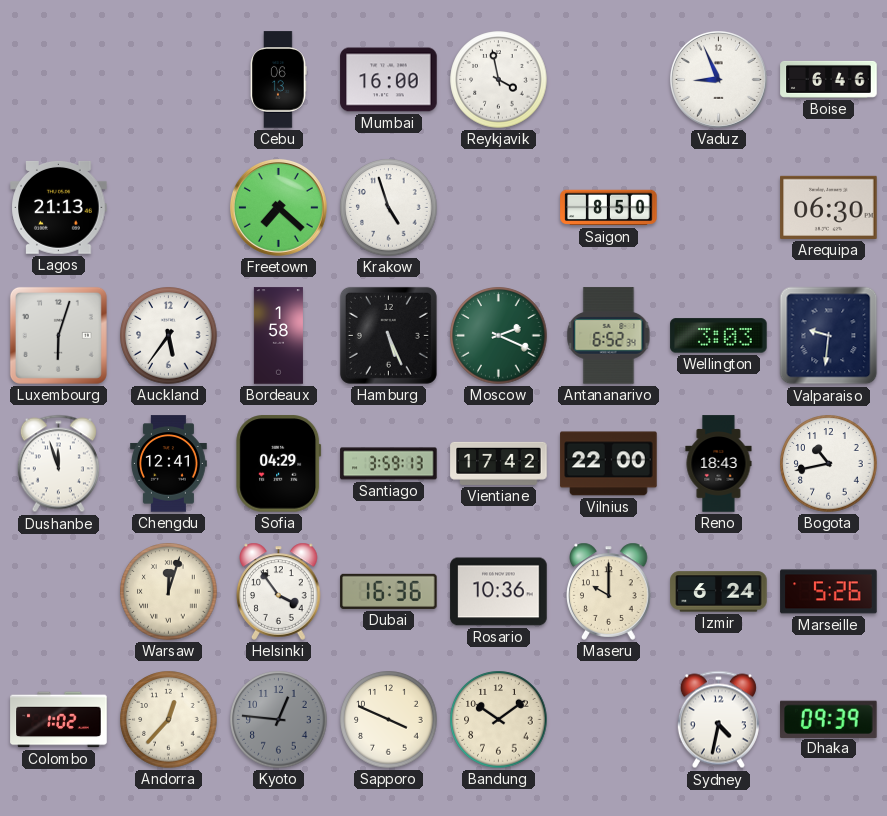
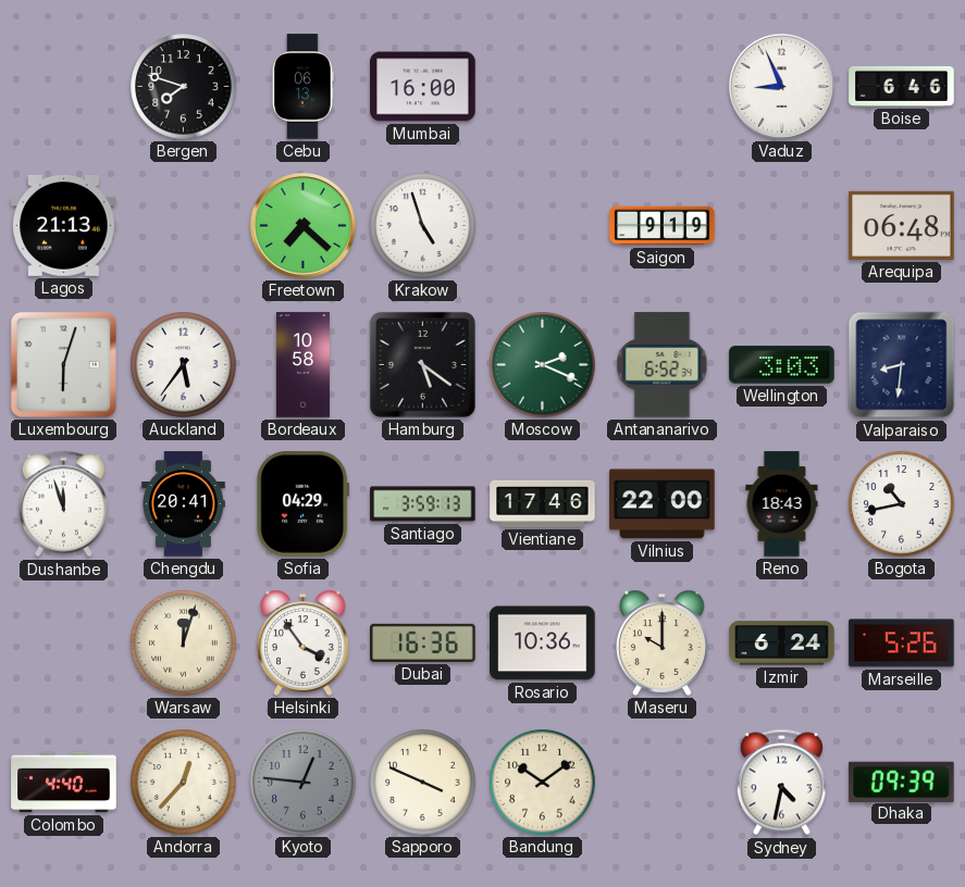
Bergen: none -> 7:48
Reykjavik: 3:58 -> none
Saigon: 8:50 -> 9:19
Arequipa: 06:30 -> 06:48
Bordeaux: 1:58 -> 10:58
Hamburg: 5:26 -> 5:21
Valparaiso: 9:31 -> 8:31
Chengdu: 12:41 -> 20:41
Vientiane: 17:42 -> 17:46
Colombo: 1:02 -> 4:40
